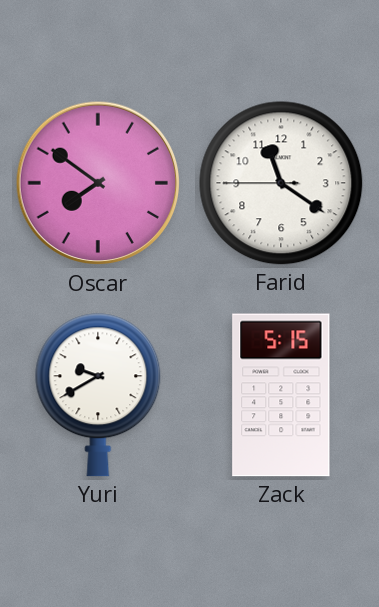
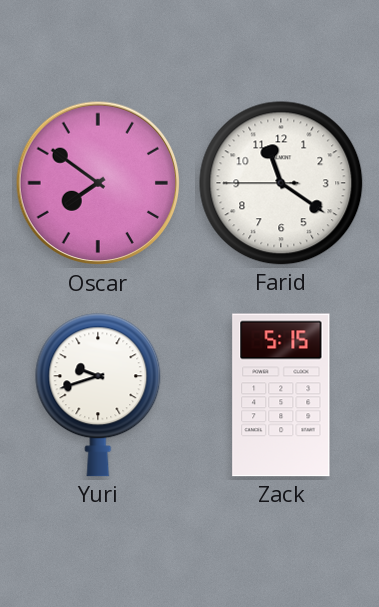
Yuri: 9:40 -> 9:42
